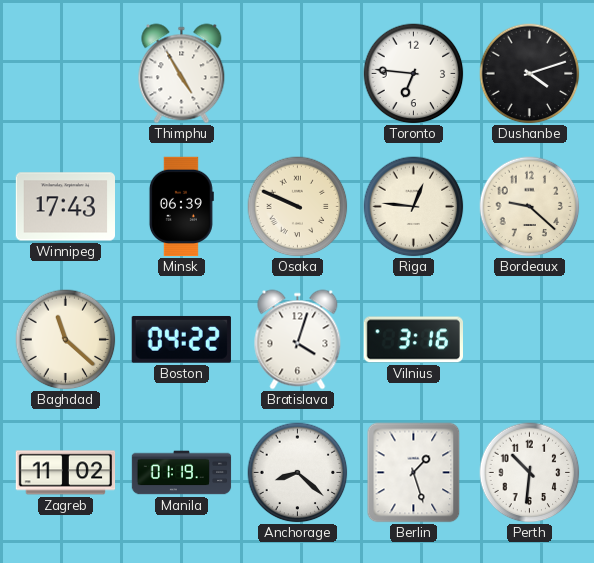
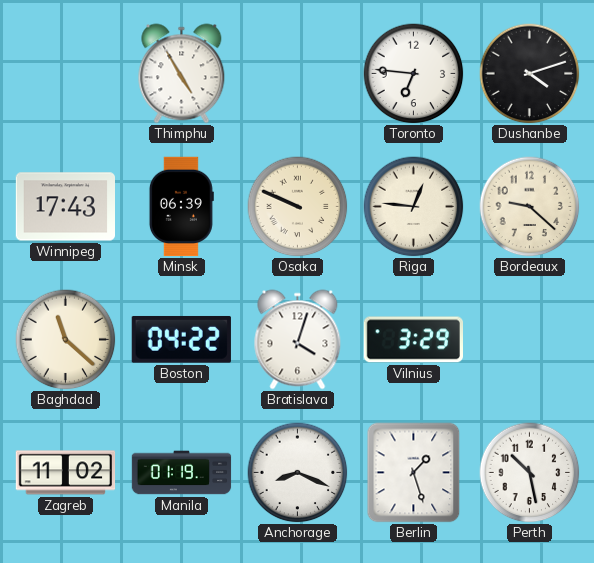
Vilnius: 3:16 -> 3:29
Anchorage: 8:22 -> 8:19
Perth: 10:31 -> 10:28
